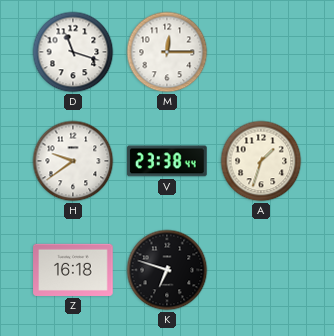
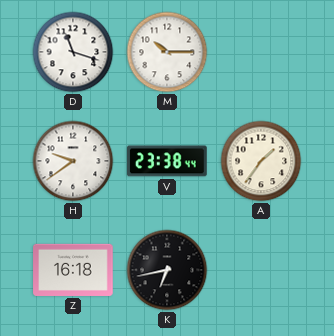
M: 12:15 -> 10:15
A: 1:33 -> 1:36
K: 6:48 -> 6:43
